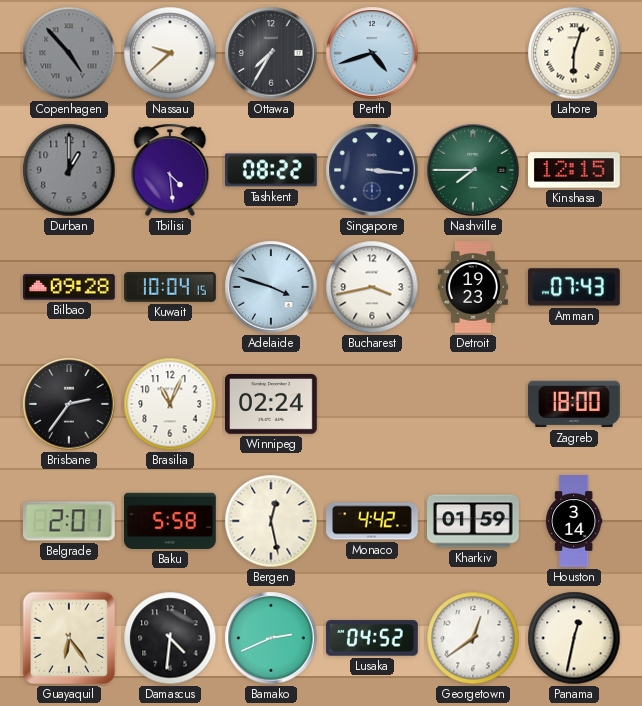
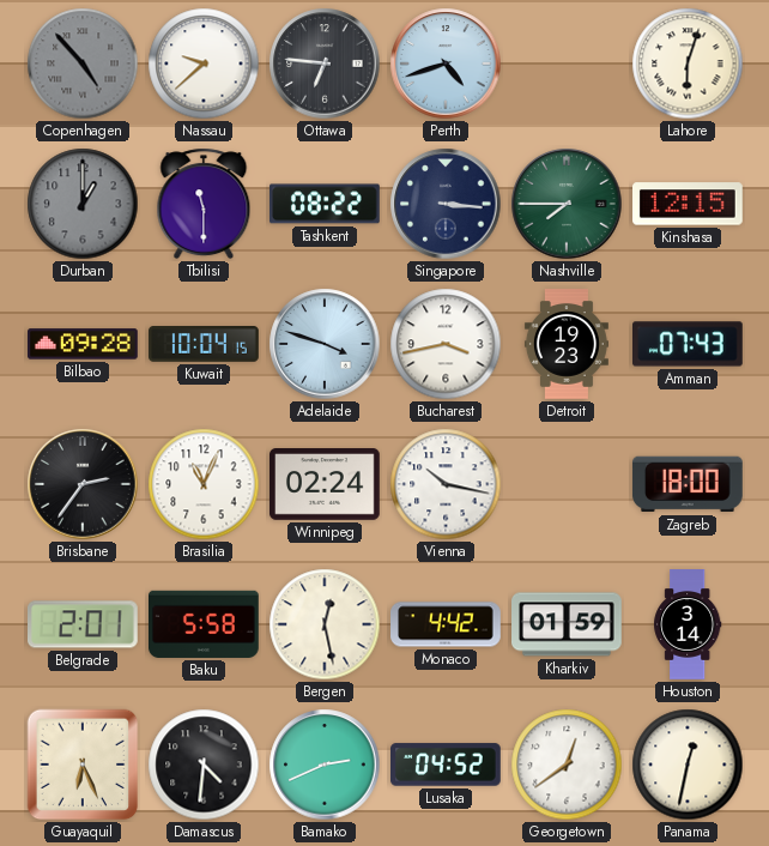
Ottawa: 7:35 -> 6:46
Tbilisi: 4:29 -> 11:30
Vienna: none -> 10:17
Guayaquil: 6:24 -> 6:26
